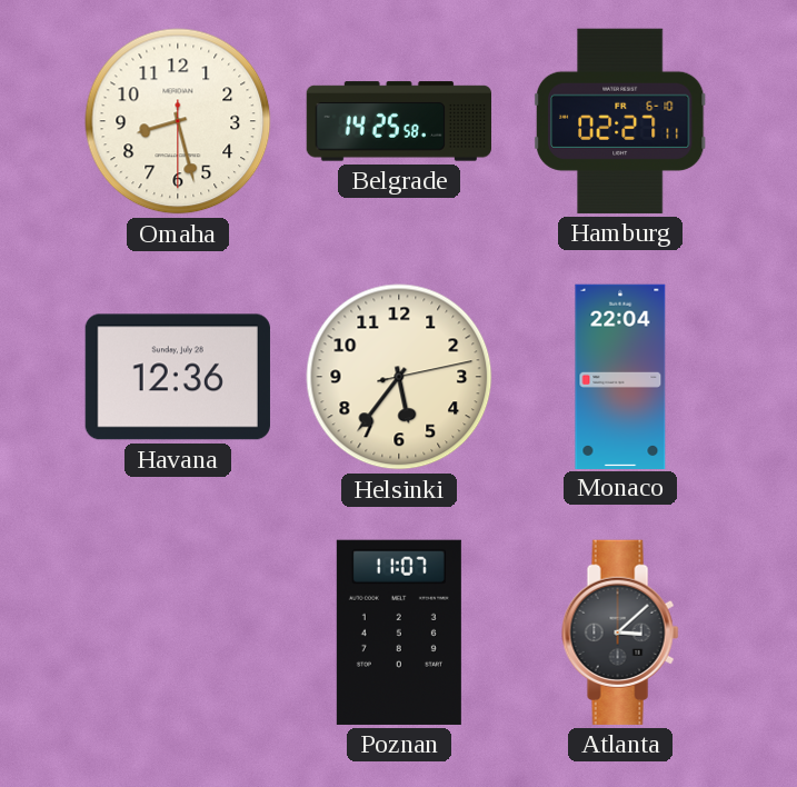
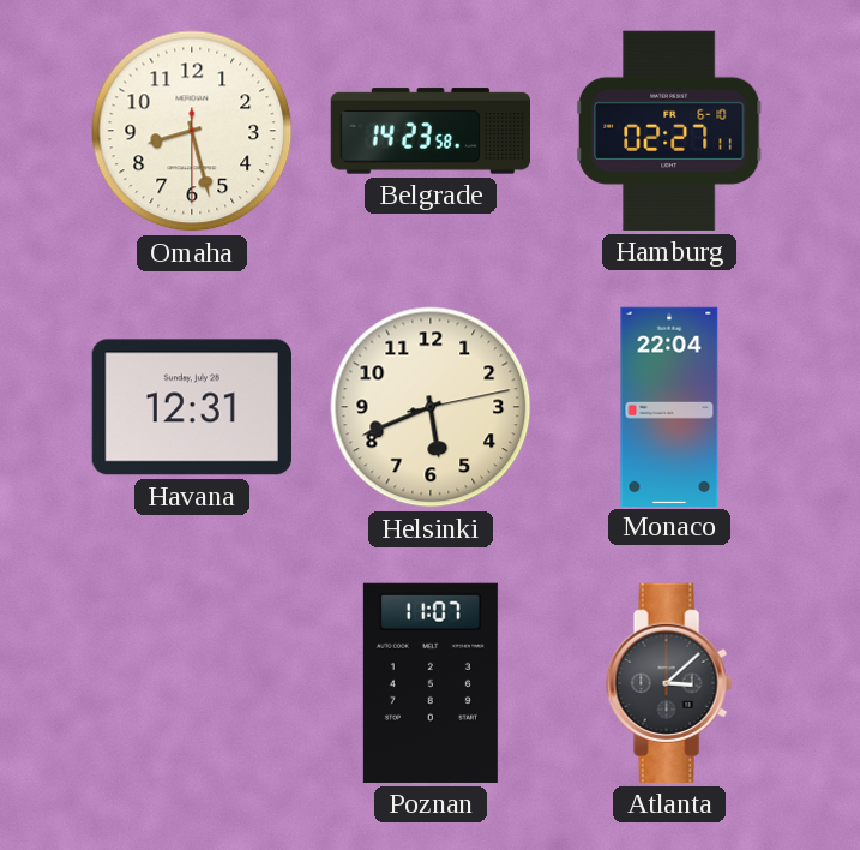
Belgrade: 14:25 -> 14:23
Havana: 12:36 -> 12:31
Helsinki: 5:36 -> 5:41
